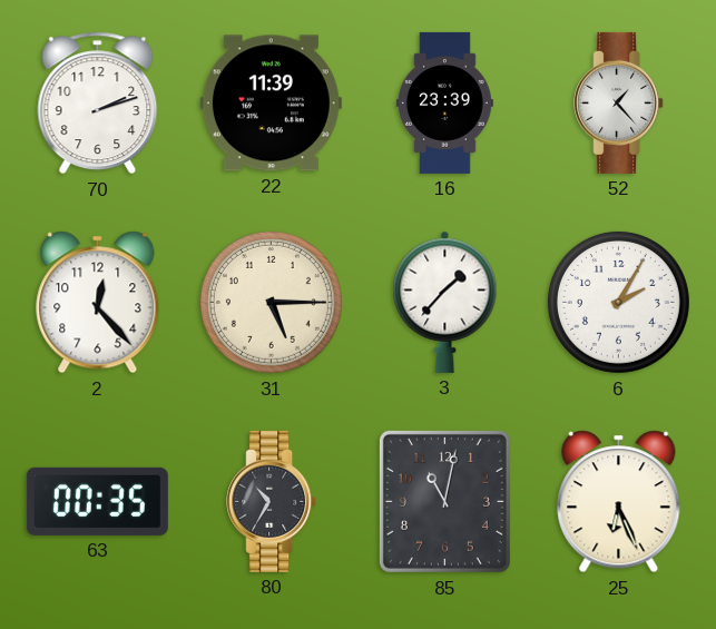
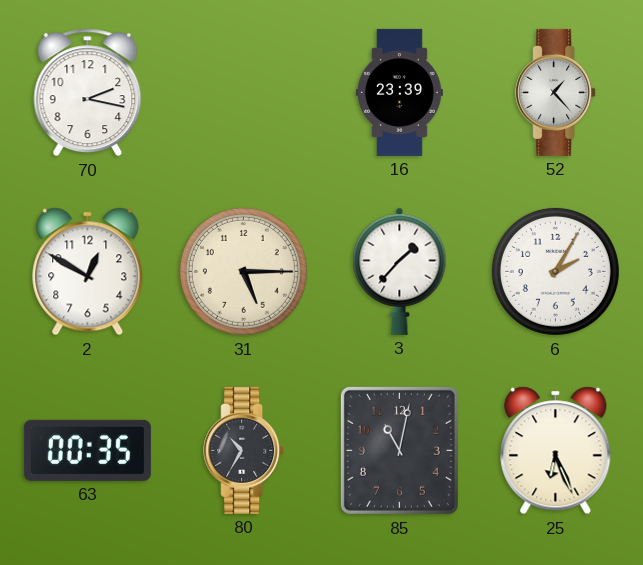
70: 2:12 -> 2:17
22: 11:39 -> none
2: 12:23 -> 12:50
